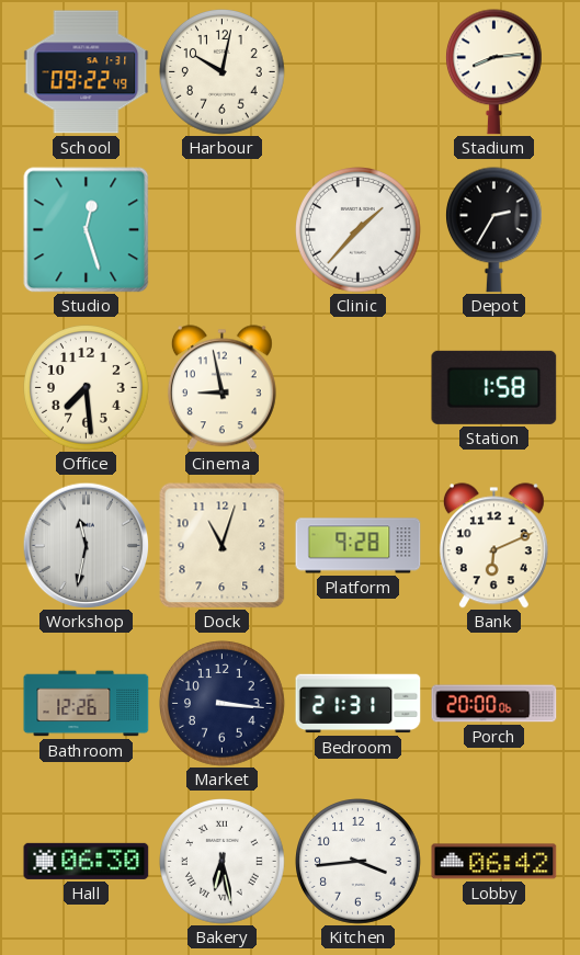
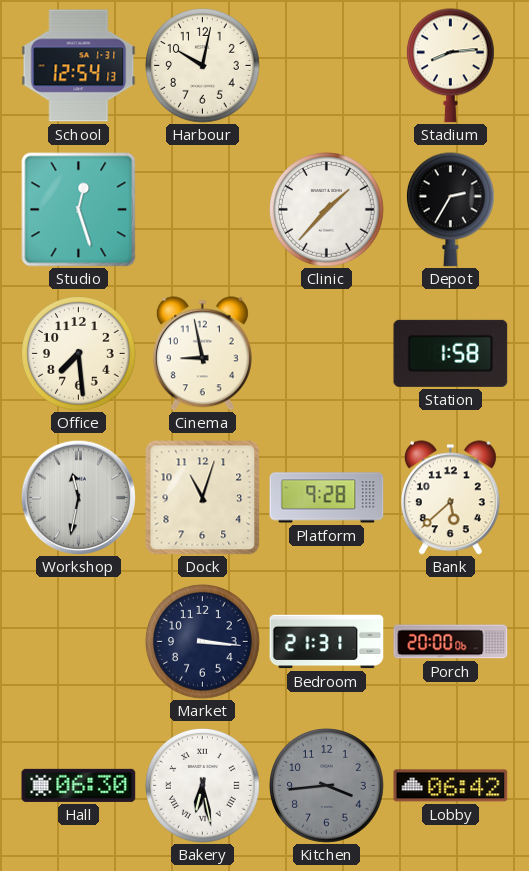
School: 09:22 -> 12:54
Bank: 6:11 -> 5:38
Bathroom: 12:26 -> none
Kitchen dial: white -> grey
